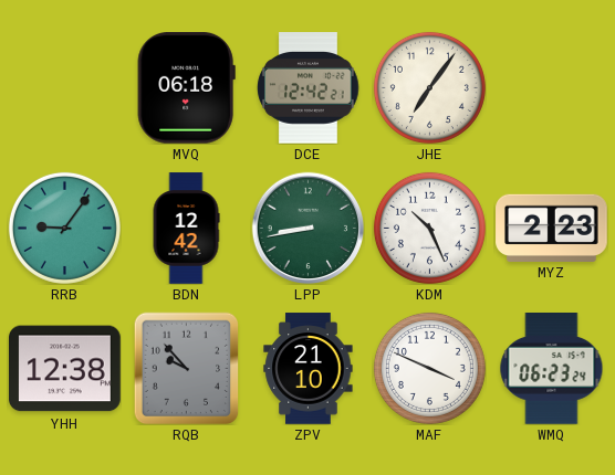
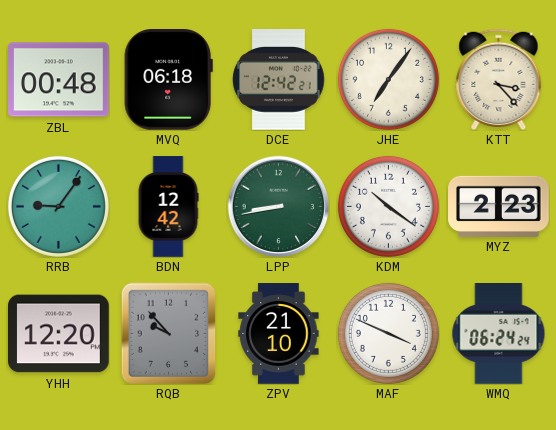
ZBL: none -> 00:48
KTT: none -> 3:23
KDM: 10:26 -> 10:21
YHH: 12:38 -> 12:20
WMQ: 06:23 -> 06:24
